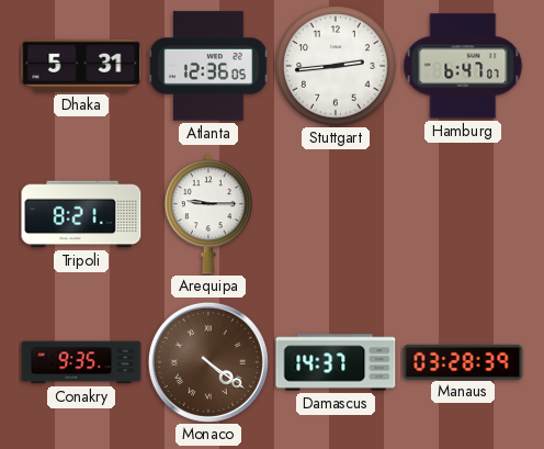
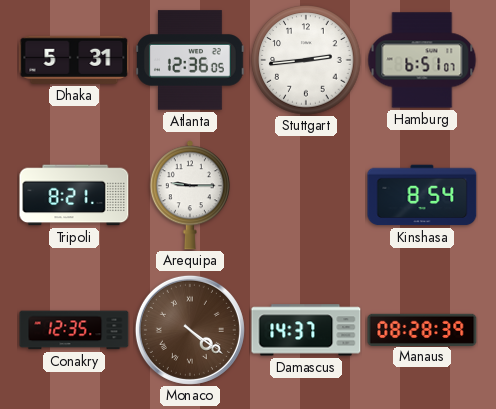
Hamburg: 6:47 -> 6:51
Kinshasa: none -> 8:54
Conakry: 9:35 -> 12:35
Manaus: 03:28 -> 08:28
